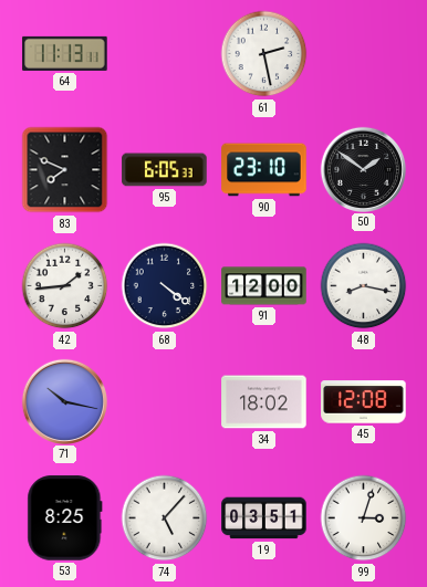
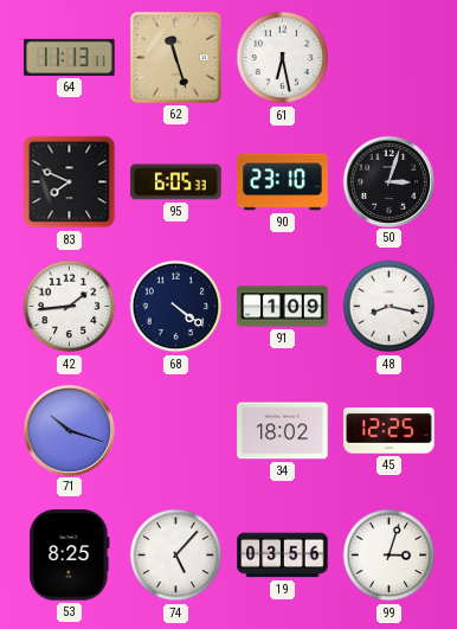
62: none -> 11:27
61: 2:28 -> 6:28
50: 1:51 -> 3:03
91: 12:00 -> 1:09
71: 10:17 -> 10:18
45: 12:08 -> 12:25
19: 03:51 -> 03:56
